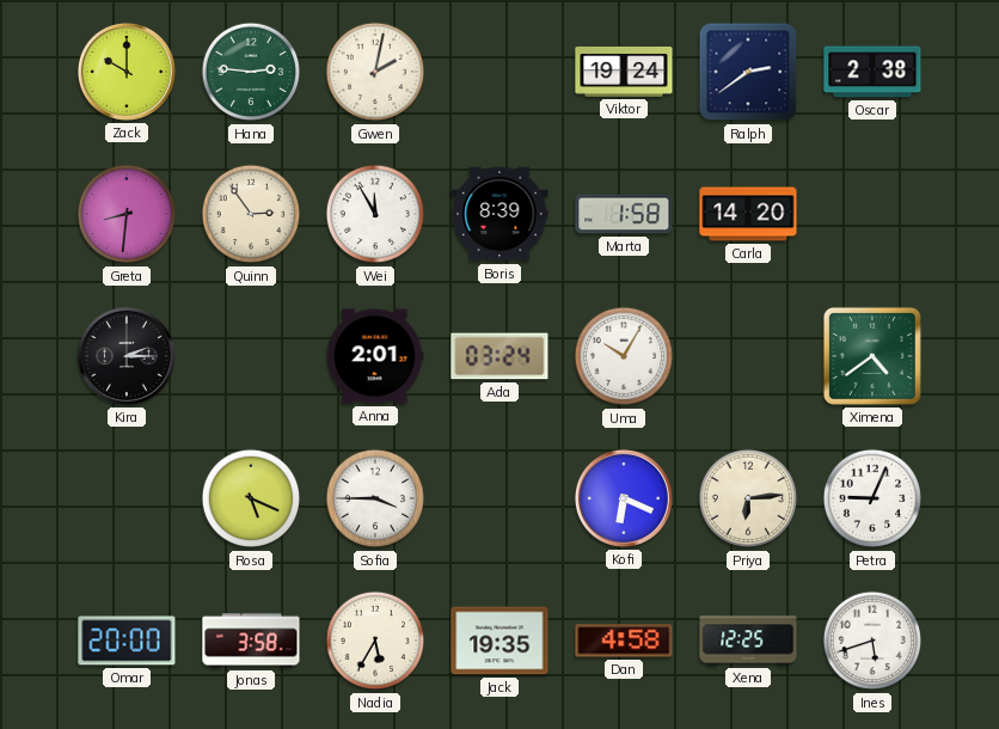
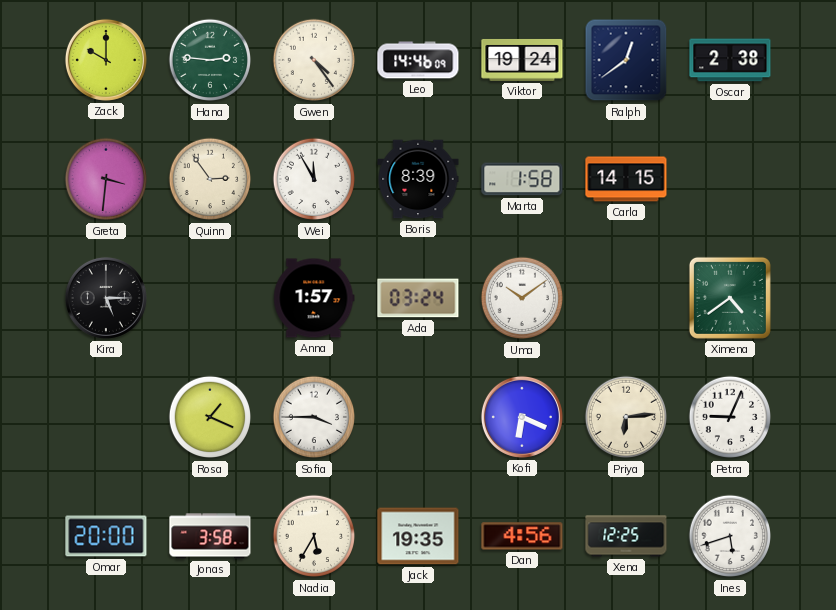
Gwen: 2:02 -> 4:24
Leo: none -> 14:46
Ralph: 2:39 -> 12:39
Greta: 8:31 -> 3:31
Carla: 14:20 -> 14:15
Kira: 2:15 -> 5:15
Anna: 2:01 -> 1:57
Uma: 10:05 -> 10:09
Rosa: 5:19 -> 1:19
Dan: 4:58 -> 4:56
